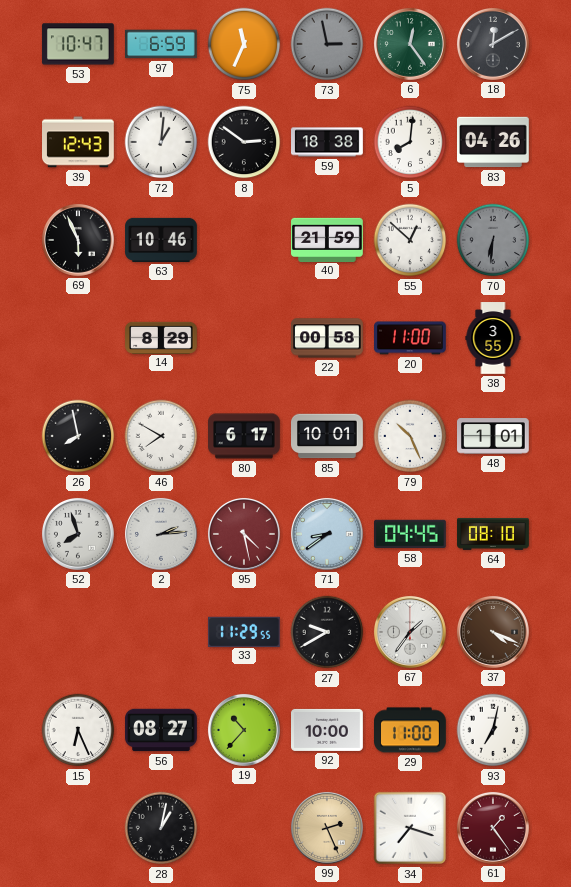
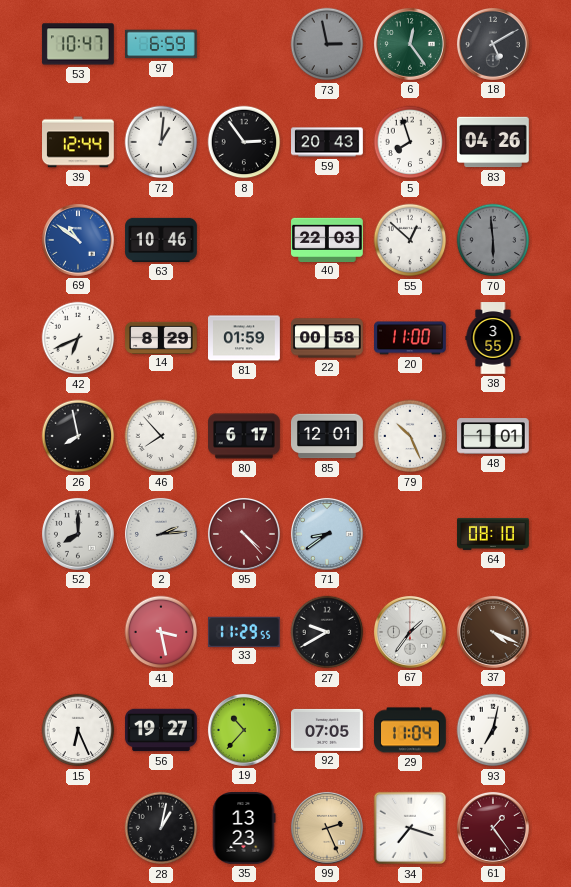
75: 11:34 -> none
18: 12:10 -> 5:10
39: 12:43 -> 12:44
8: 2:51 -> 2:54
59: 18:38 -> 20:43
5: 8:01 -> 7:57
69: 5:56 -> 10:51
69 dial: black -> blue
40: 21:59 -> 22:03
70: 6:31 -> 5:59
42: none -> 6:41
81: none -> 01:59
46: 7:50 -> 7:53
85: 10:01 -> 12:01
52: 7:57 -> 8:00
95: 4:28 -> 4:23
58: 04:45 -> none
41: none -> 3:28
56: 08:27 -> 19:27
92: 10:00 -> 07:05
29: 11:00 -> 11:04
35: none -> 13:23
